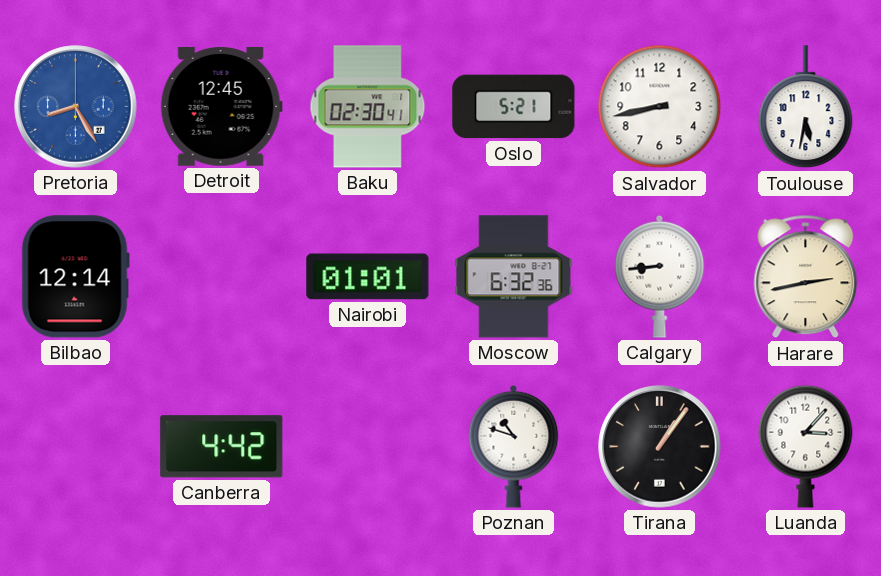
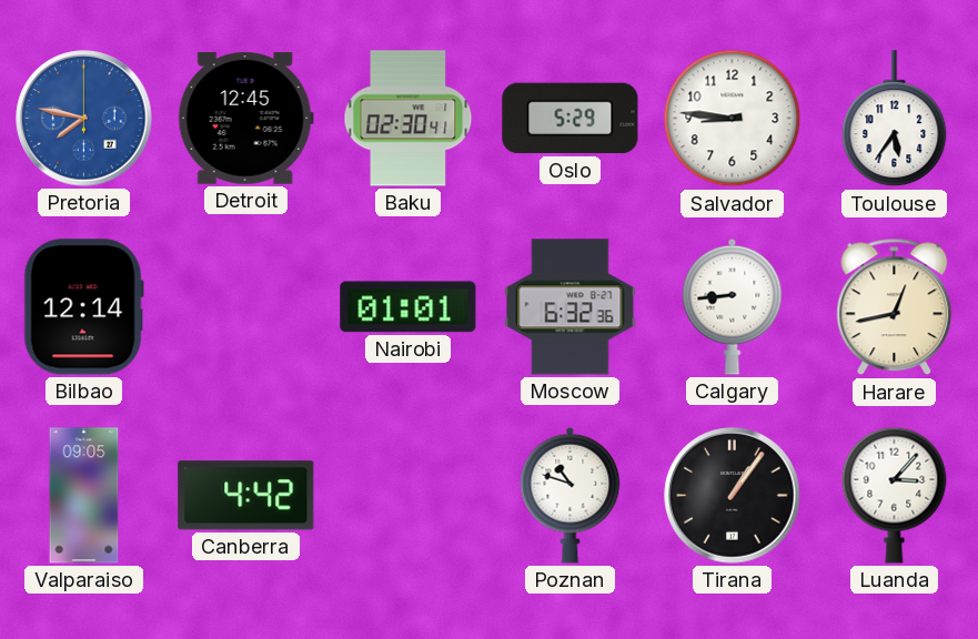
Pretoria: 8:25 -> 7:47
Oslo: 5:21 -> 5:29
Salvador: 8:43 -> 8:46
Toulouse: 5:32 -> 5:36
Harare: 2:43 -> 12:43
Valparaiso: none -> 09:05
